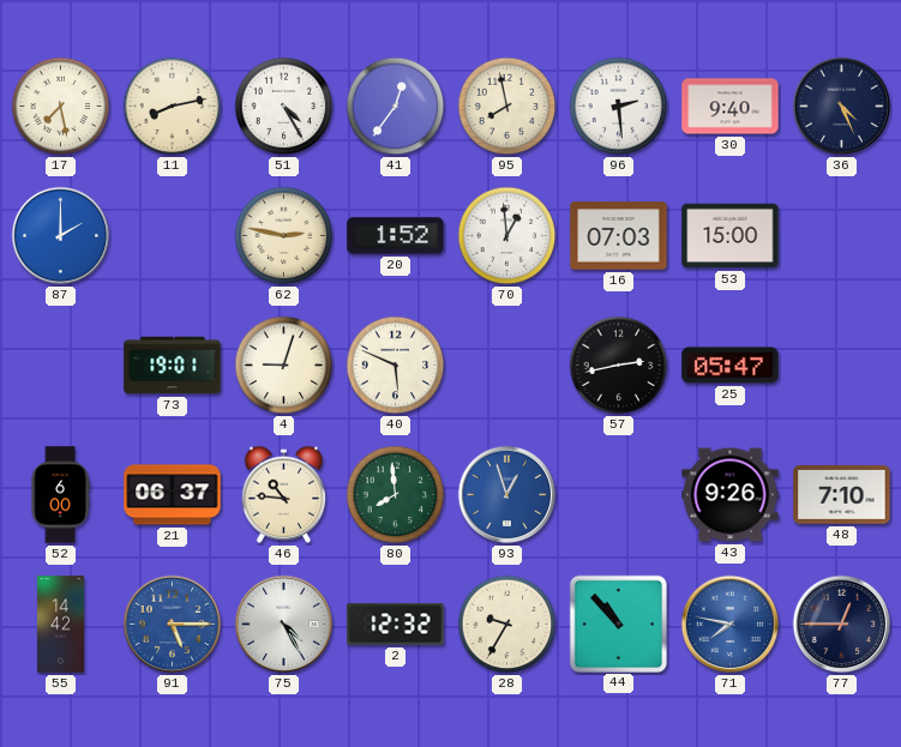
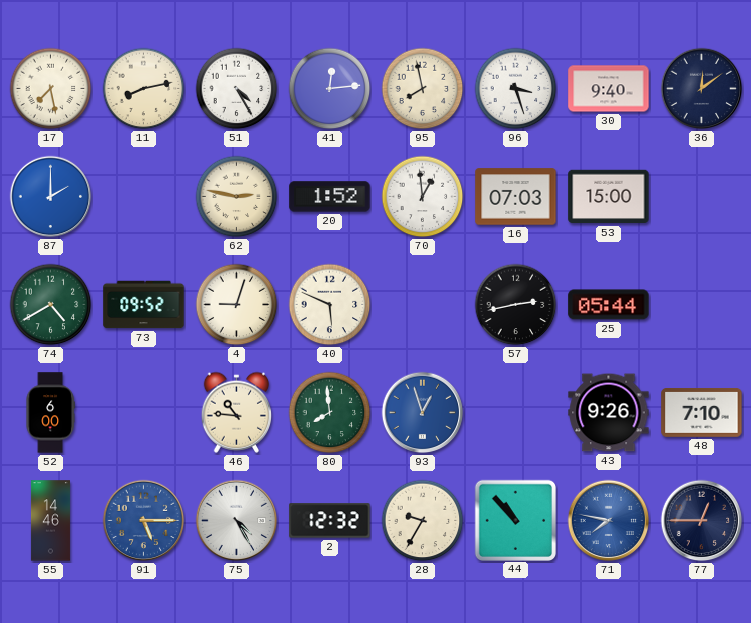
41: 12:36 -> 12:14
96: 2:29 -> 3:27
36: 4:26 -> 12:09
74: none -> 4:40
73: 19:01 -> 09:52
25: 05:47 -> 05:44
21: 06:37 -> none
55: 14:42 -> 14:46
